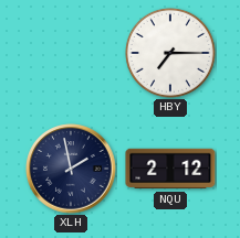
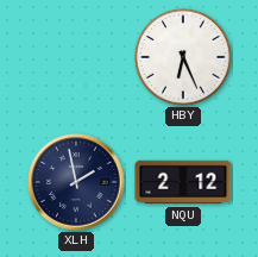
HBY: 7:15 -> 6:26
